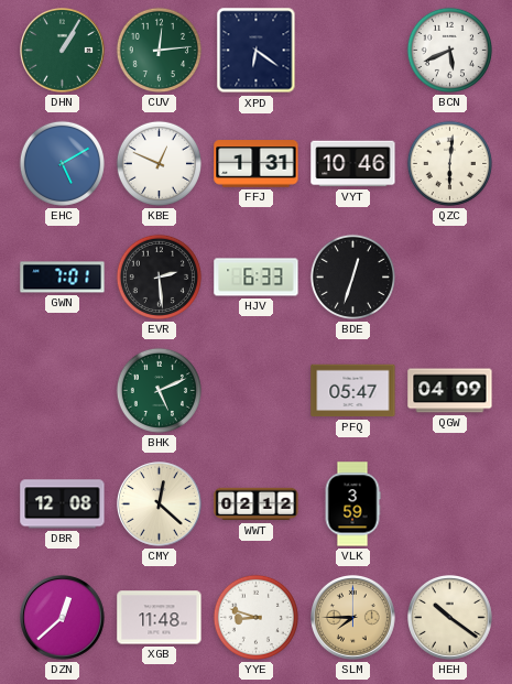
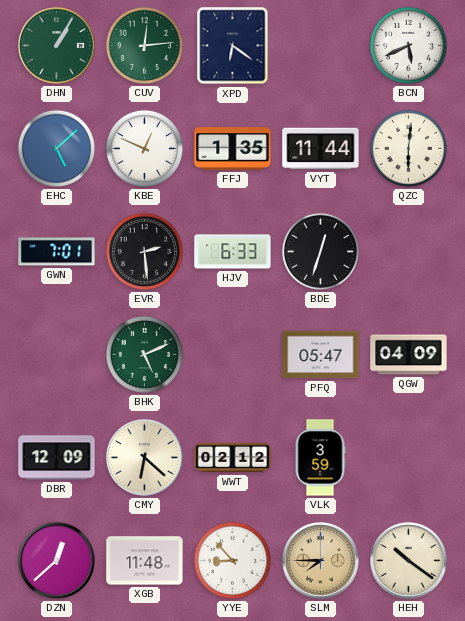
EHC: 5:10 -> 5:08
FFJ: 1:31 -> 1:35
VYT: 10:46 -> 11:44
DBR: 12:08 -> 12:09
CMY: 12:22 -> 6:22
YYE: 8:48 -> 8:53
